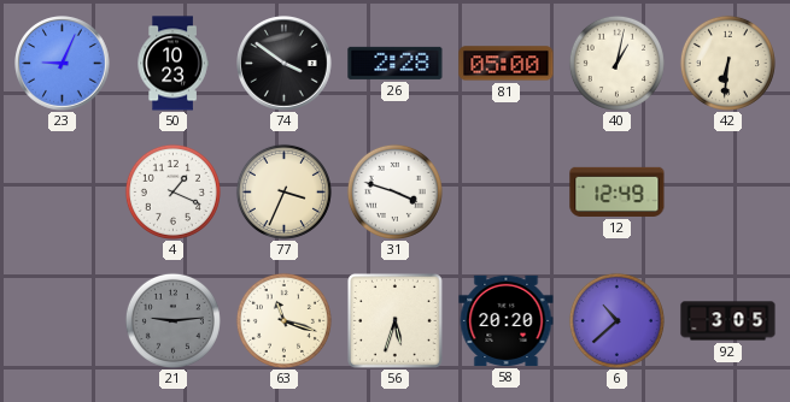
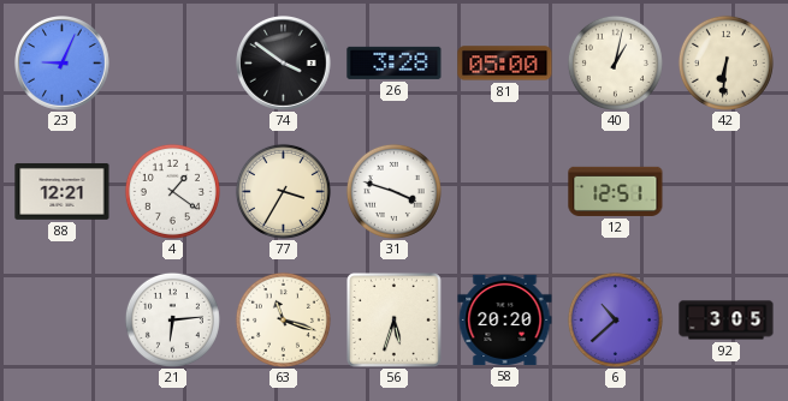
50: 10:23 -> none
26: 2:28 -> 3:28
88: none -> 12:21
4: 1:19 -> 1:21
77: 3:34 -> 3:35
12: 12:49 -> 12:51
21: 9:14 -> 6:14
21 dial: grey -> white
